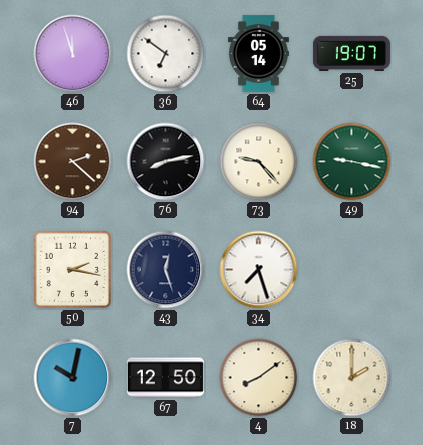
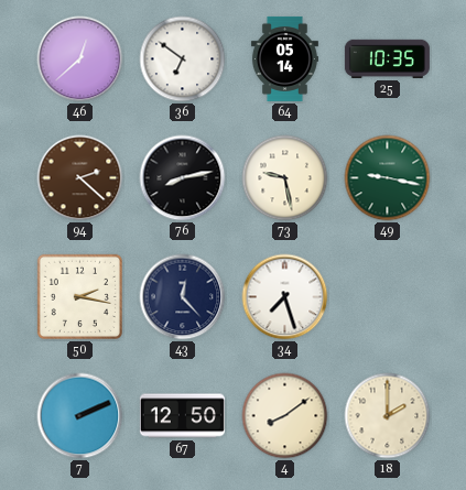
46: 11:57 -> 12:38
25: 19:07 -> 10:35
73: 9:23 -> 9:28
43: 12:27 -> 12:23
7: 10:02 -> 2:11
